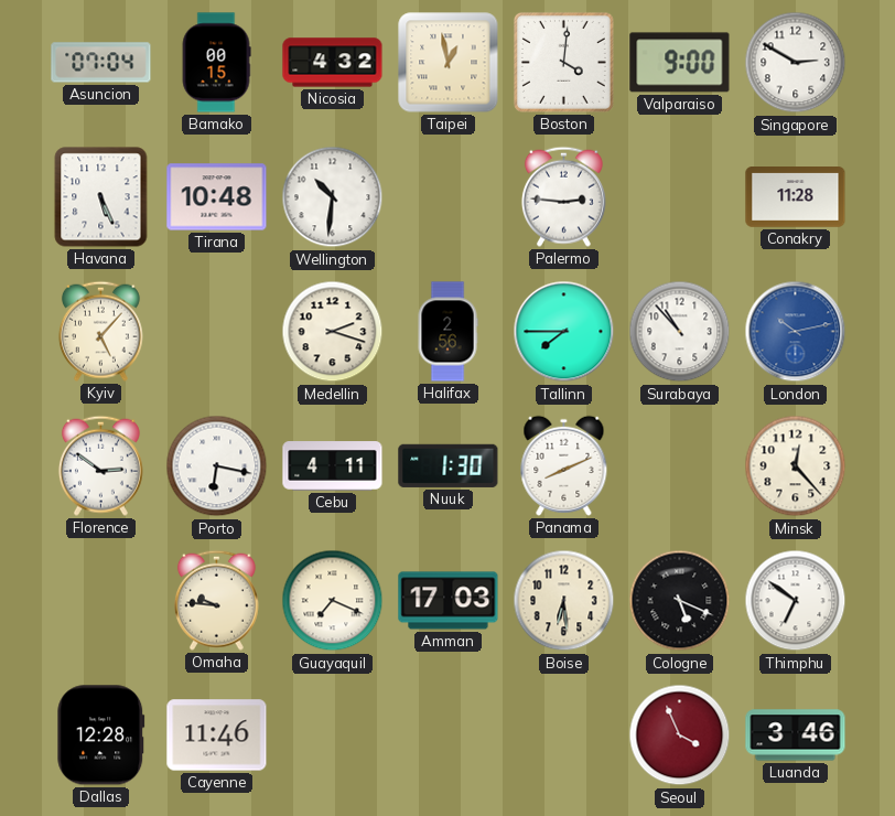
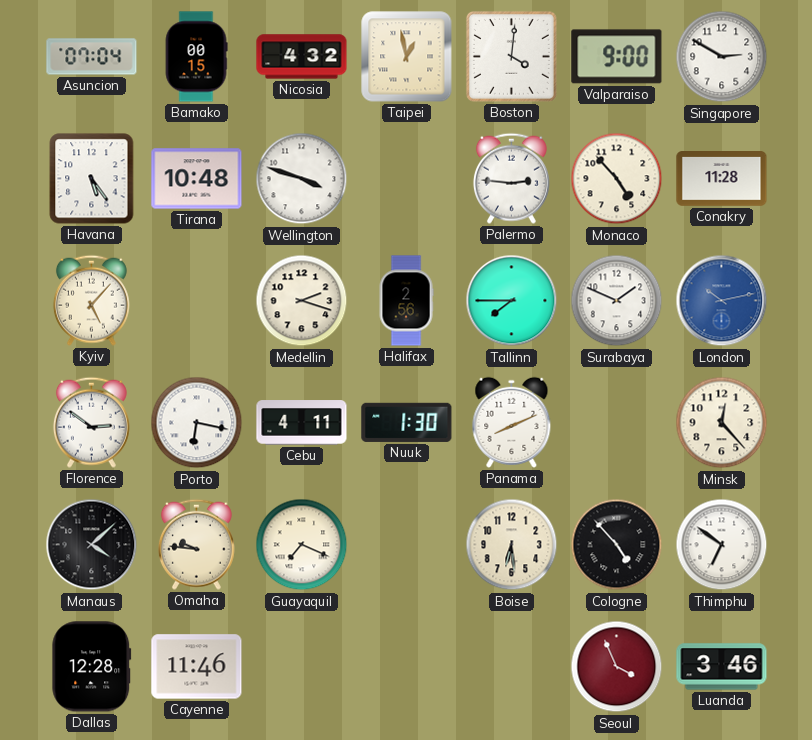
Havana: 5:26 -> 5:24
Wellington: 10:31 -> 3:48
Monaco: none -> 4:53
Surabaya: 10:53 -> 1:49
Manaus: none -> 4:08
Amman: 17:03 -> none
Cologne: 5:19 -> 4:53
